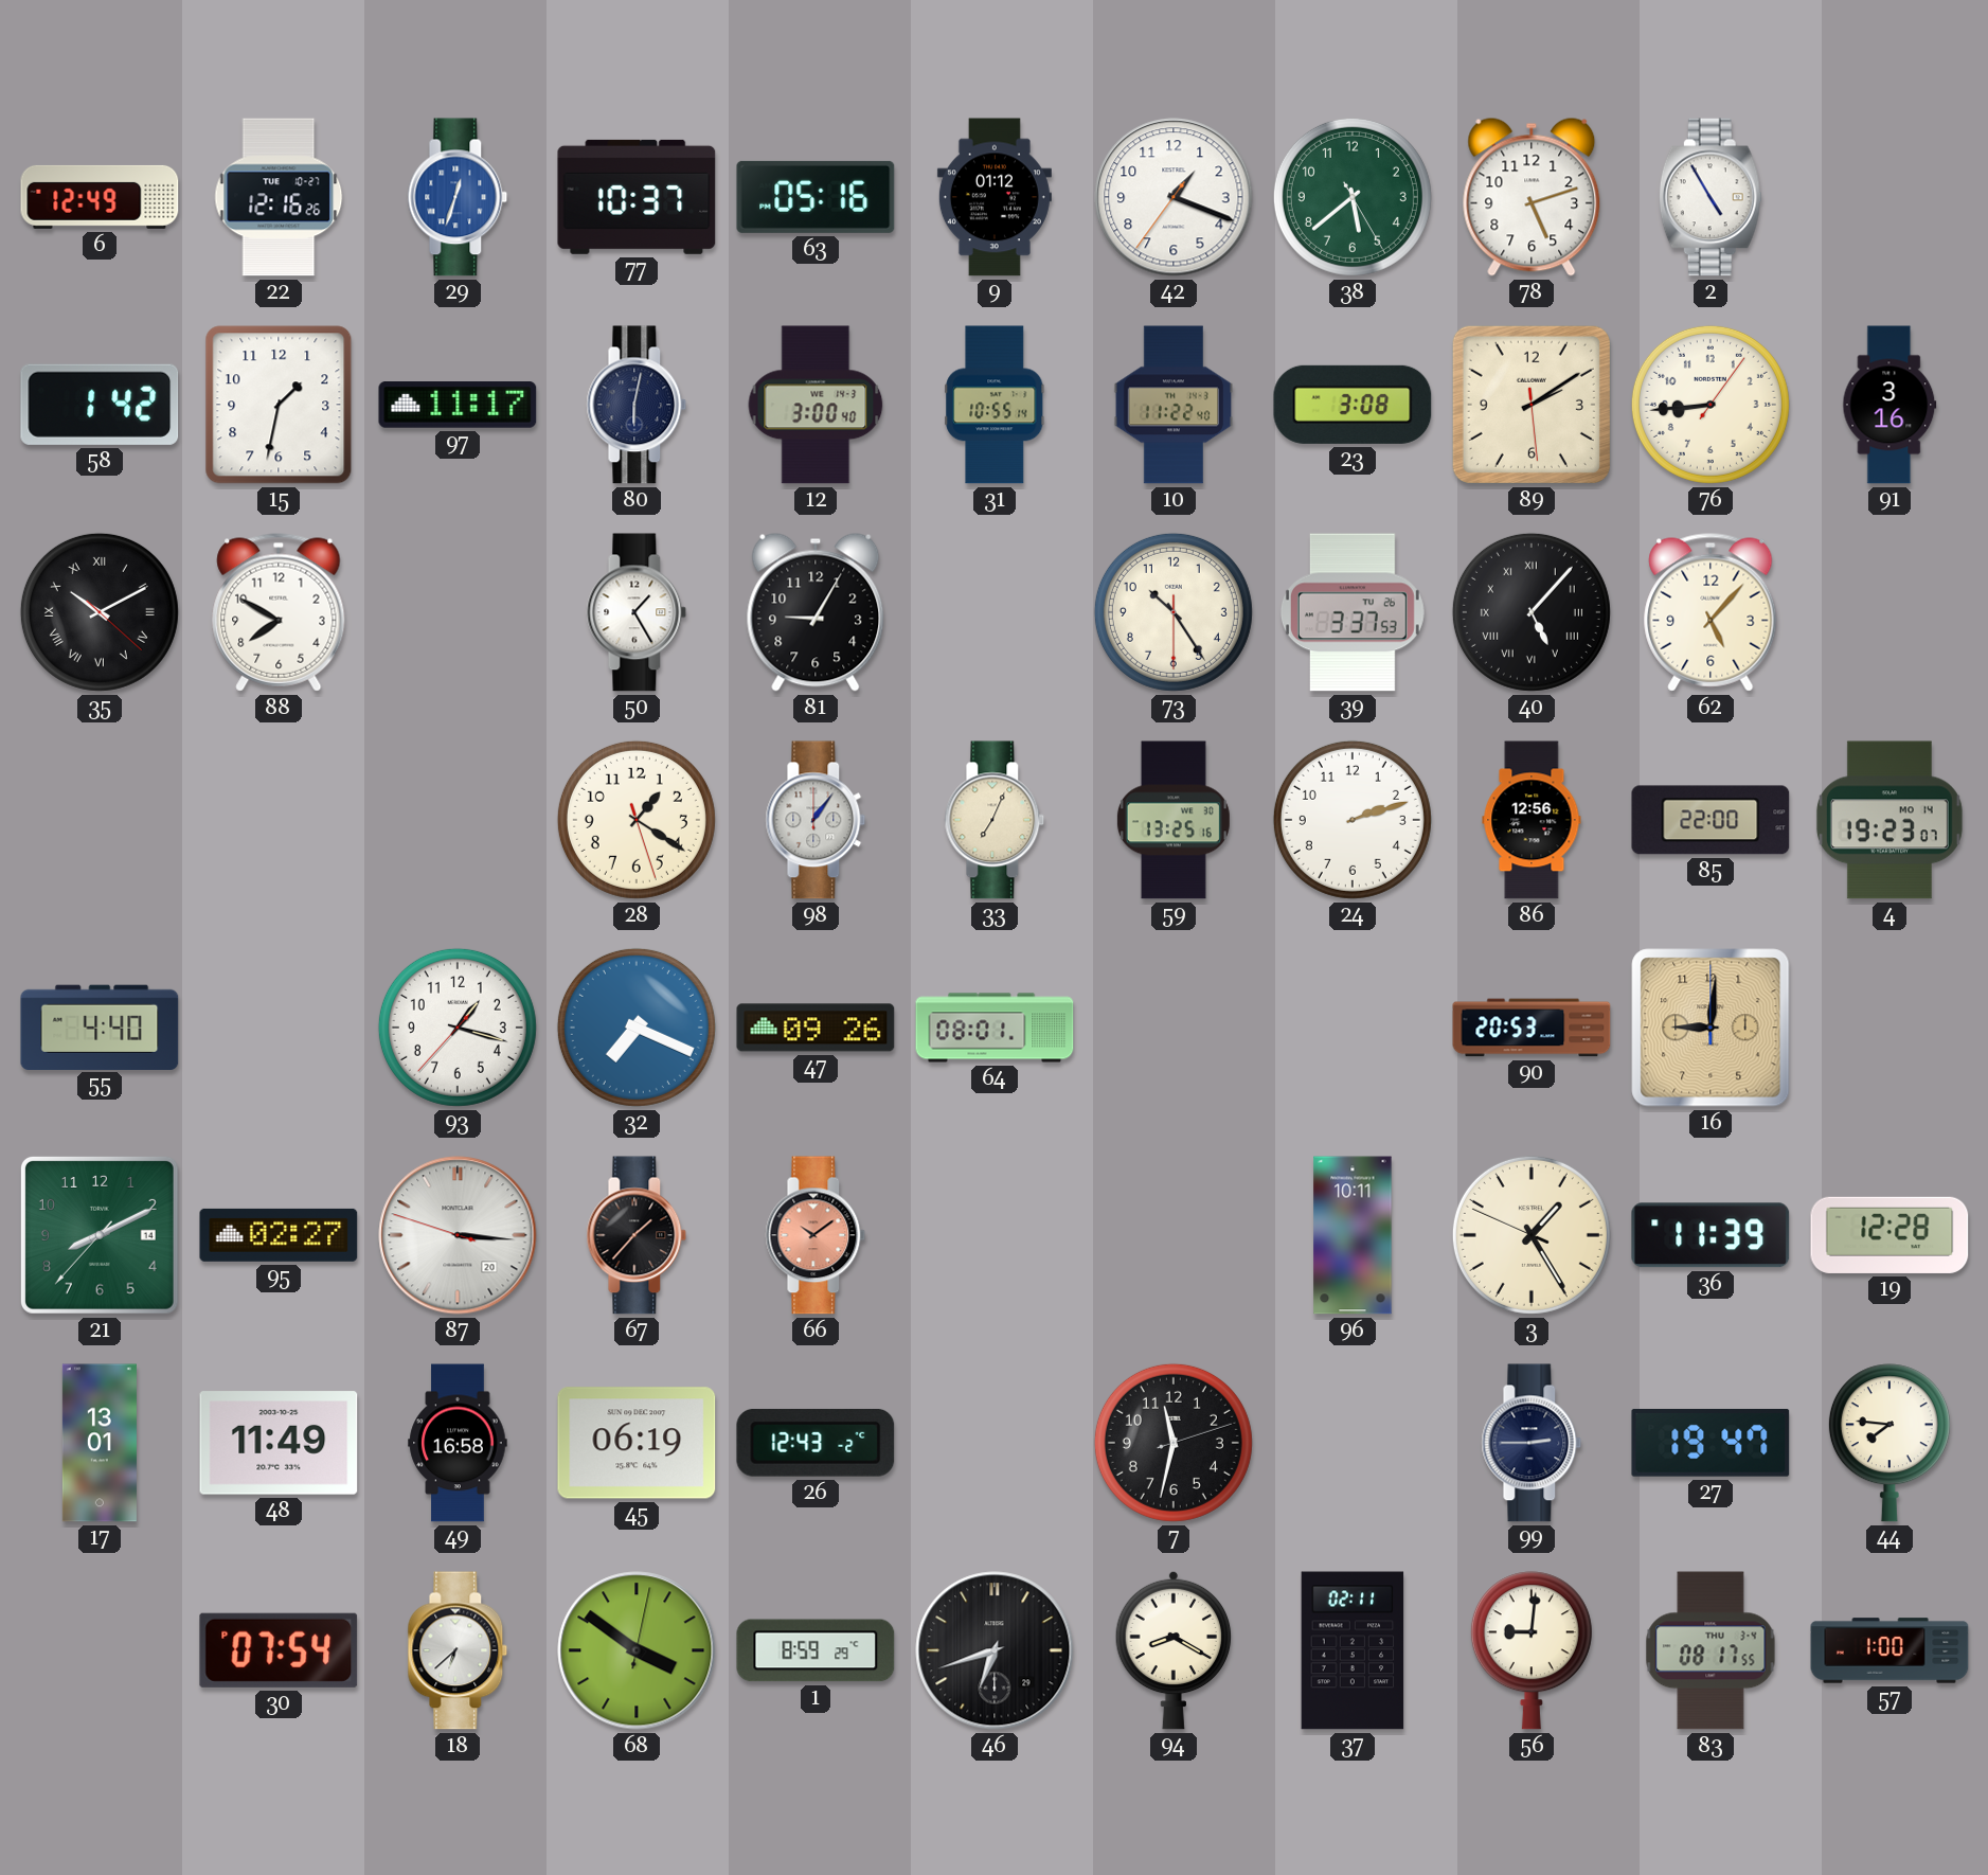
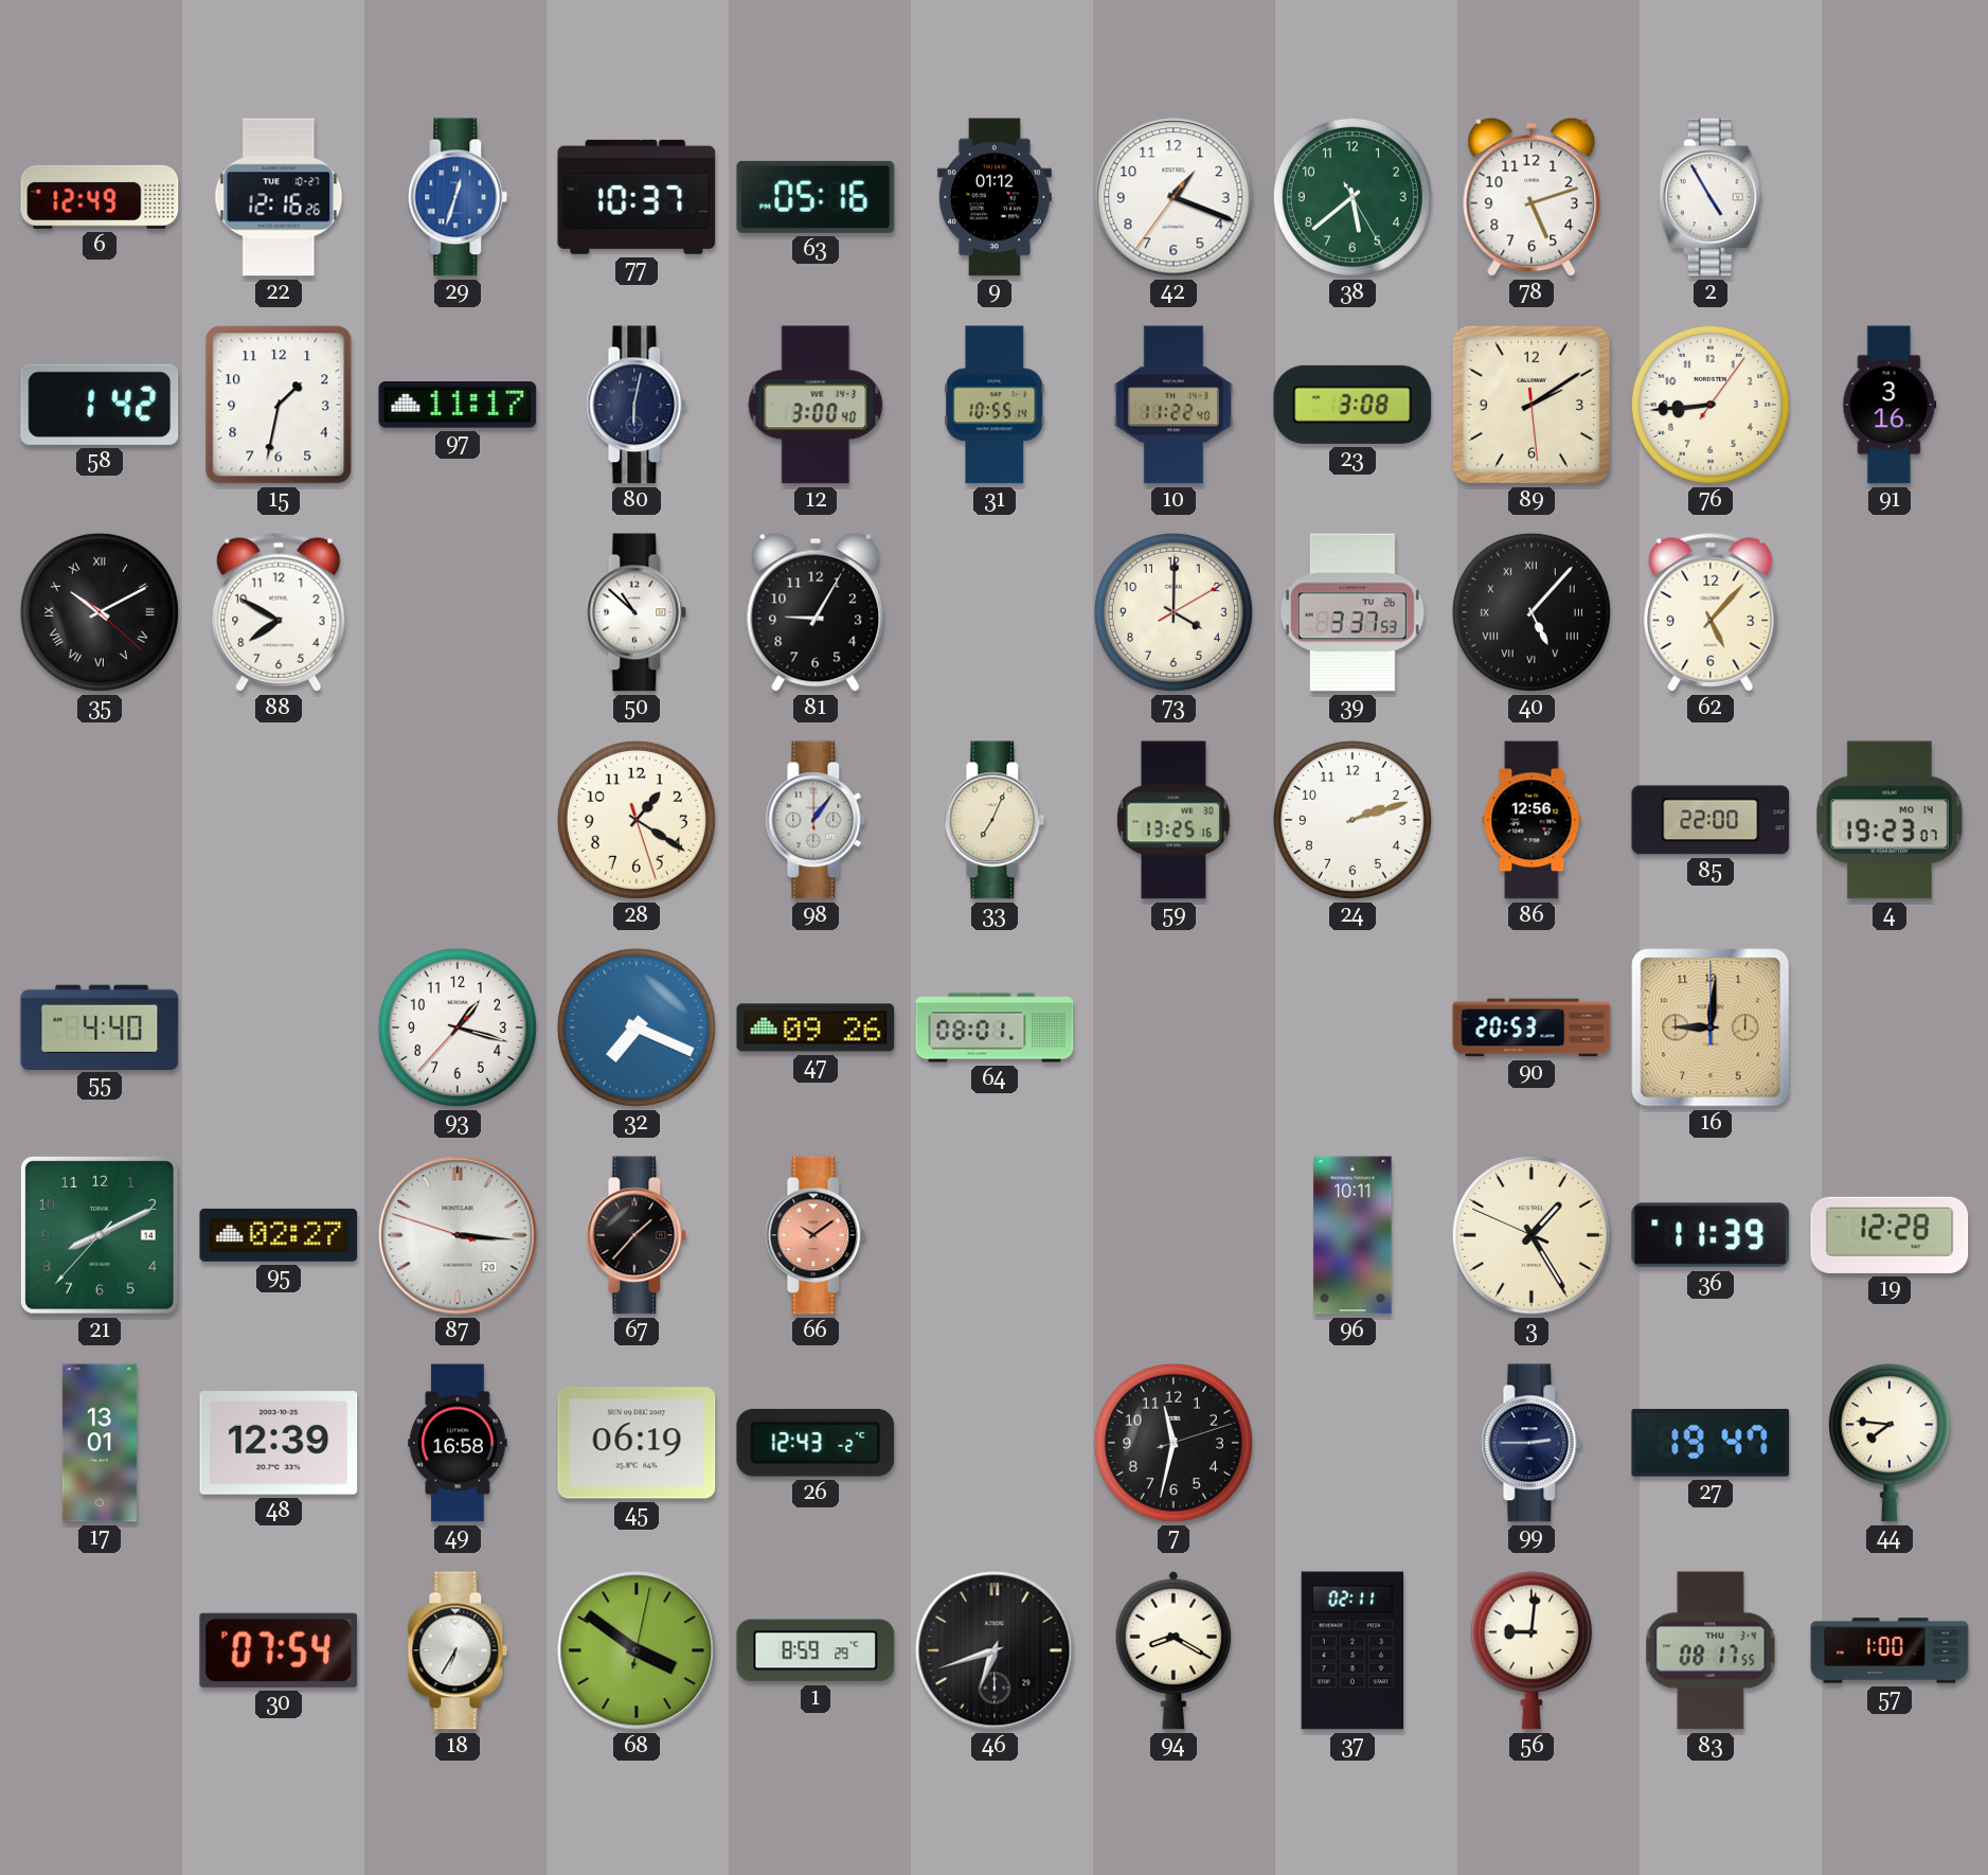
50: 1:25 -> 10:52
73: 10:24 -> 4:00
48: 11:49 -> 12:39
18: 6:38 -> 6:35
